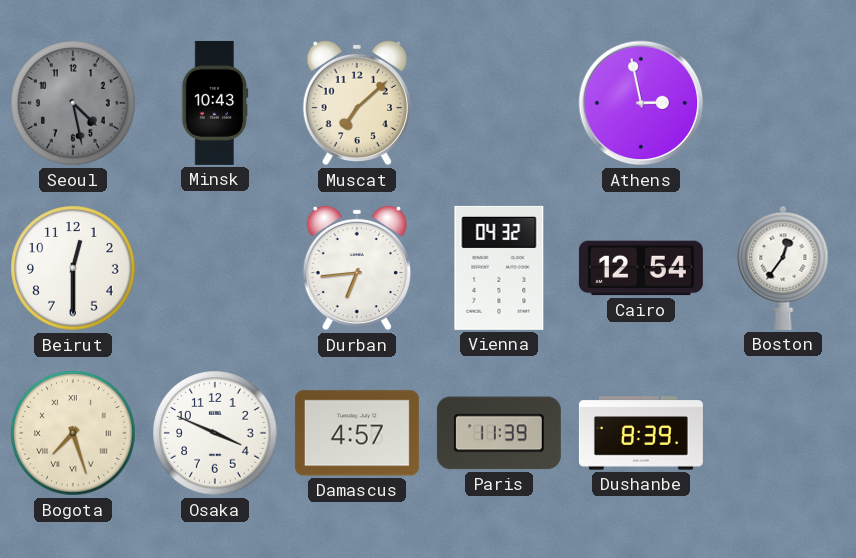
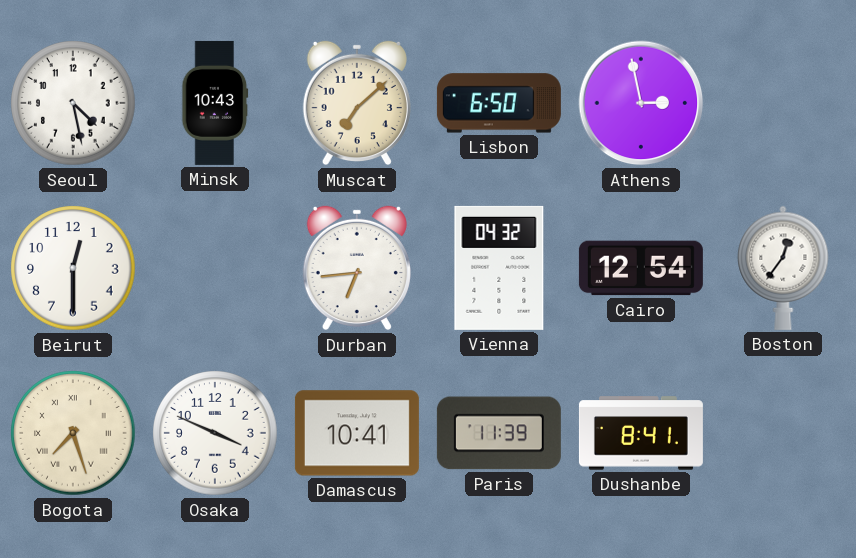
Seoul dial: grey -> white
Lisbon: none -> 6:50
Damascus: 4:57 -> 10:41
Dushanbe: 8:39 -> 8:41
